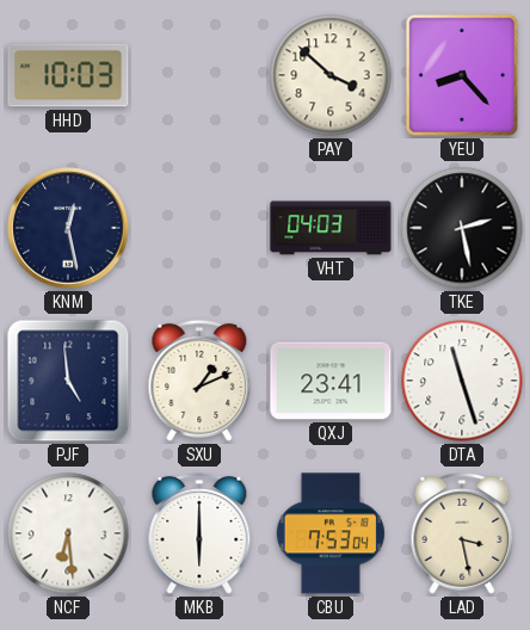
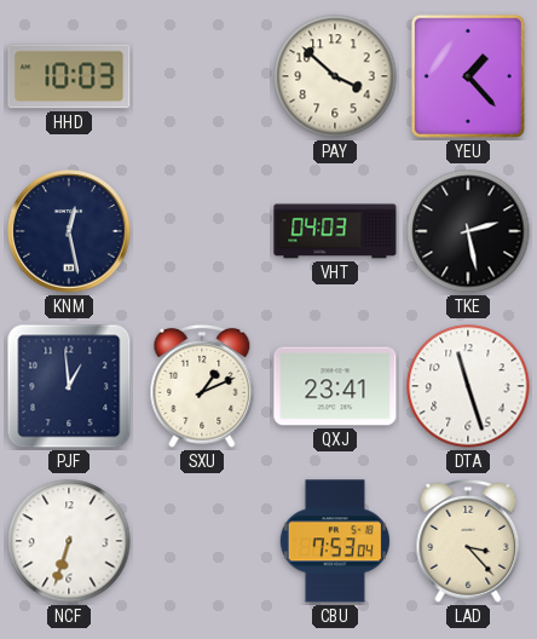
YEU: 8:23 -> 1:23
PJF: 4:59 -> 12:59
NCF: 6:29 -> 6:33
MKB: 6:00 -> none
LAD: 3:28 -> 3:23
